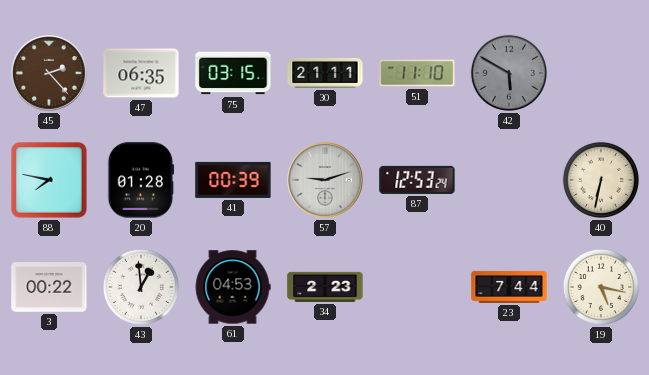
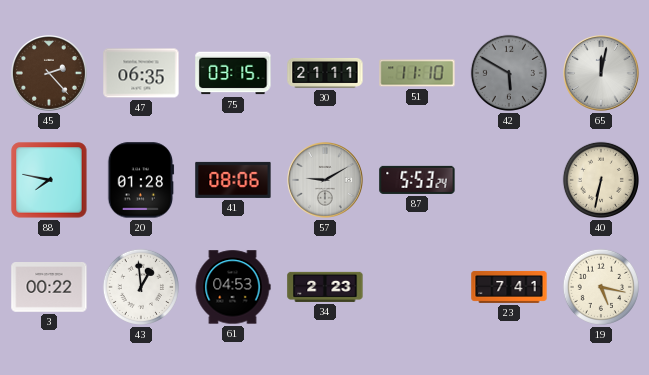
65: none -> 12:02
41: 00:39 -> 08:06
57: 9:12 -> 9:10
87: 12:53 -> 5:53
23: 7:44 -> 7:41
